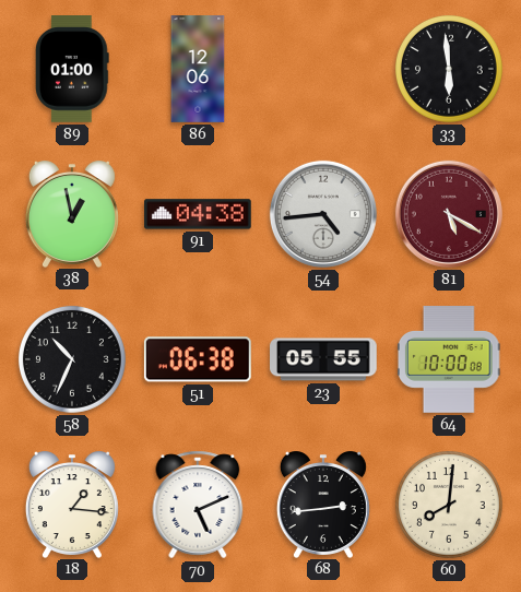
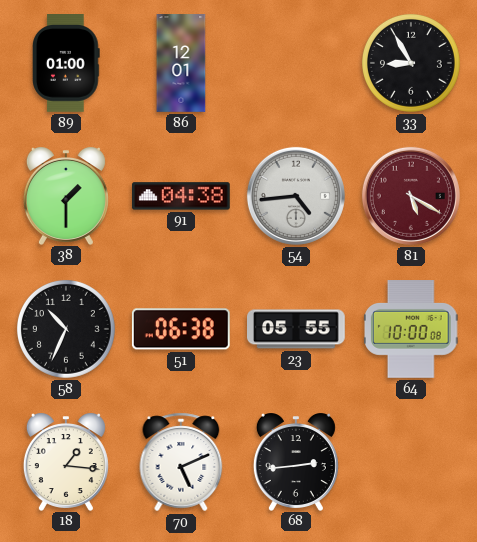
86: 12:06 -> 12:01
33: 5:59 -> 8:55
38: 12:58 -> 1:30
60: 8:01 -> none
